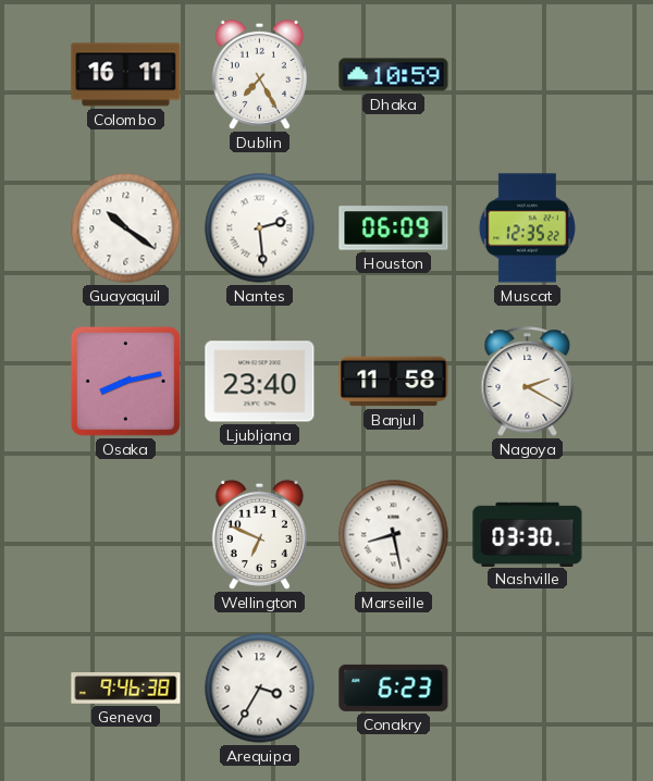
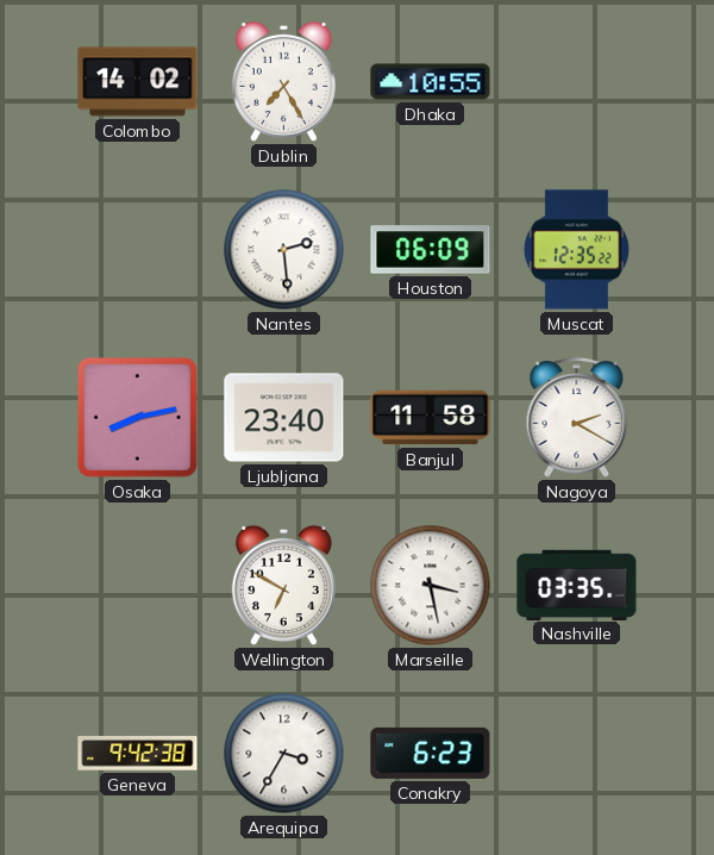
Colombo: 16:11 -> 14:02
Dhaka: 10:59 -> 10:55
Guayaquil: 10:21 -> none
Wellington: 6:49 -> 6:50
Marseille: 8:28 -> 3:28
Nashville: 03:30 -> 03:35
Geneva: 9:46 -> 9:42
